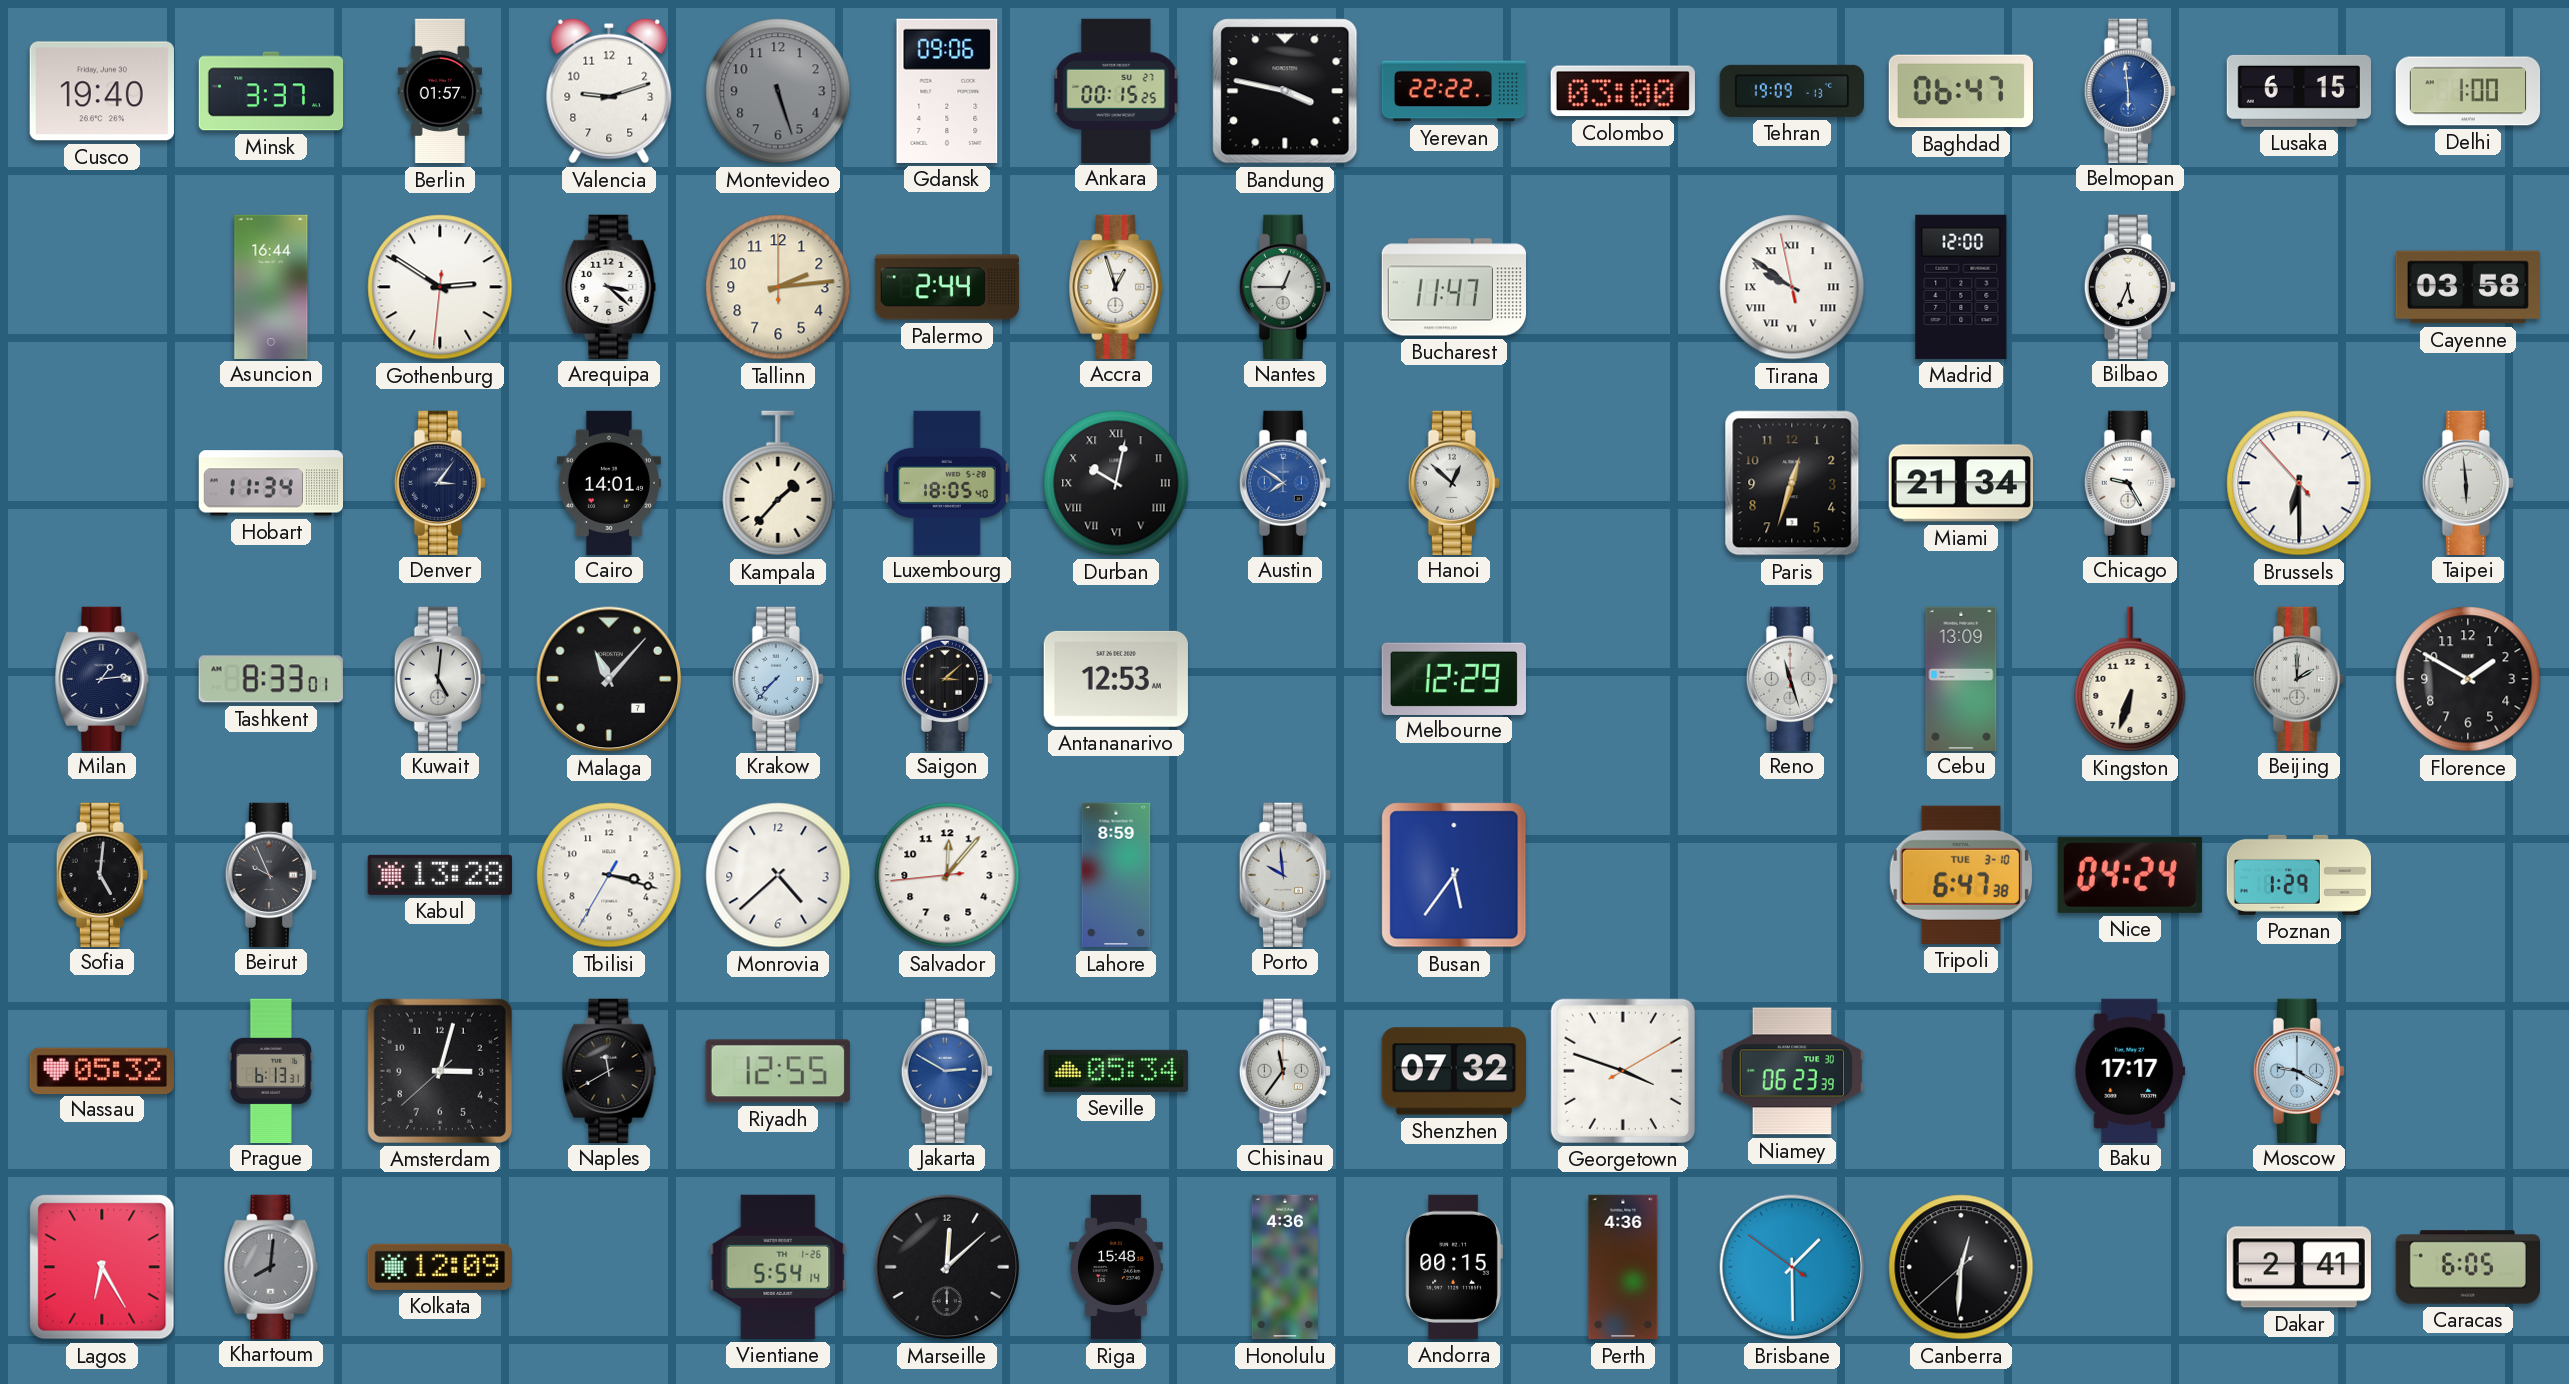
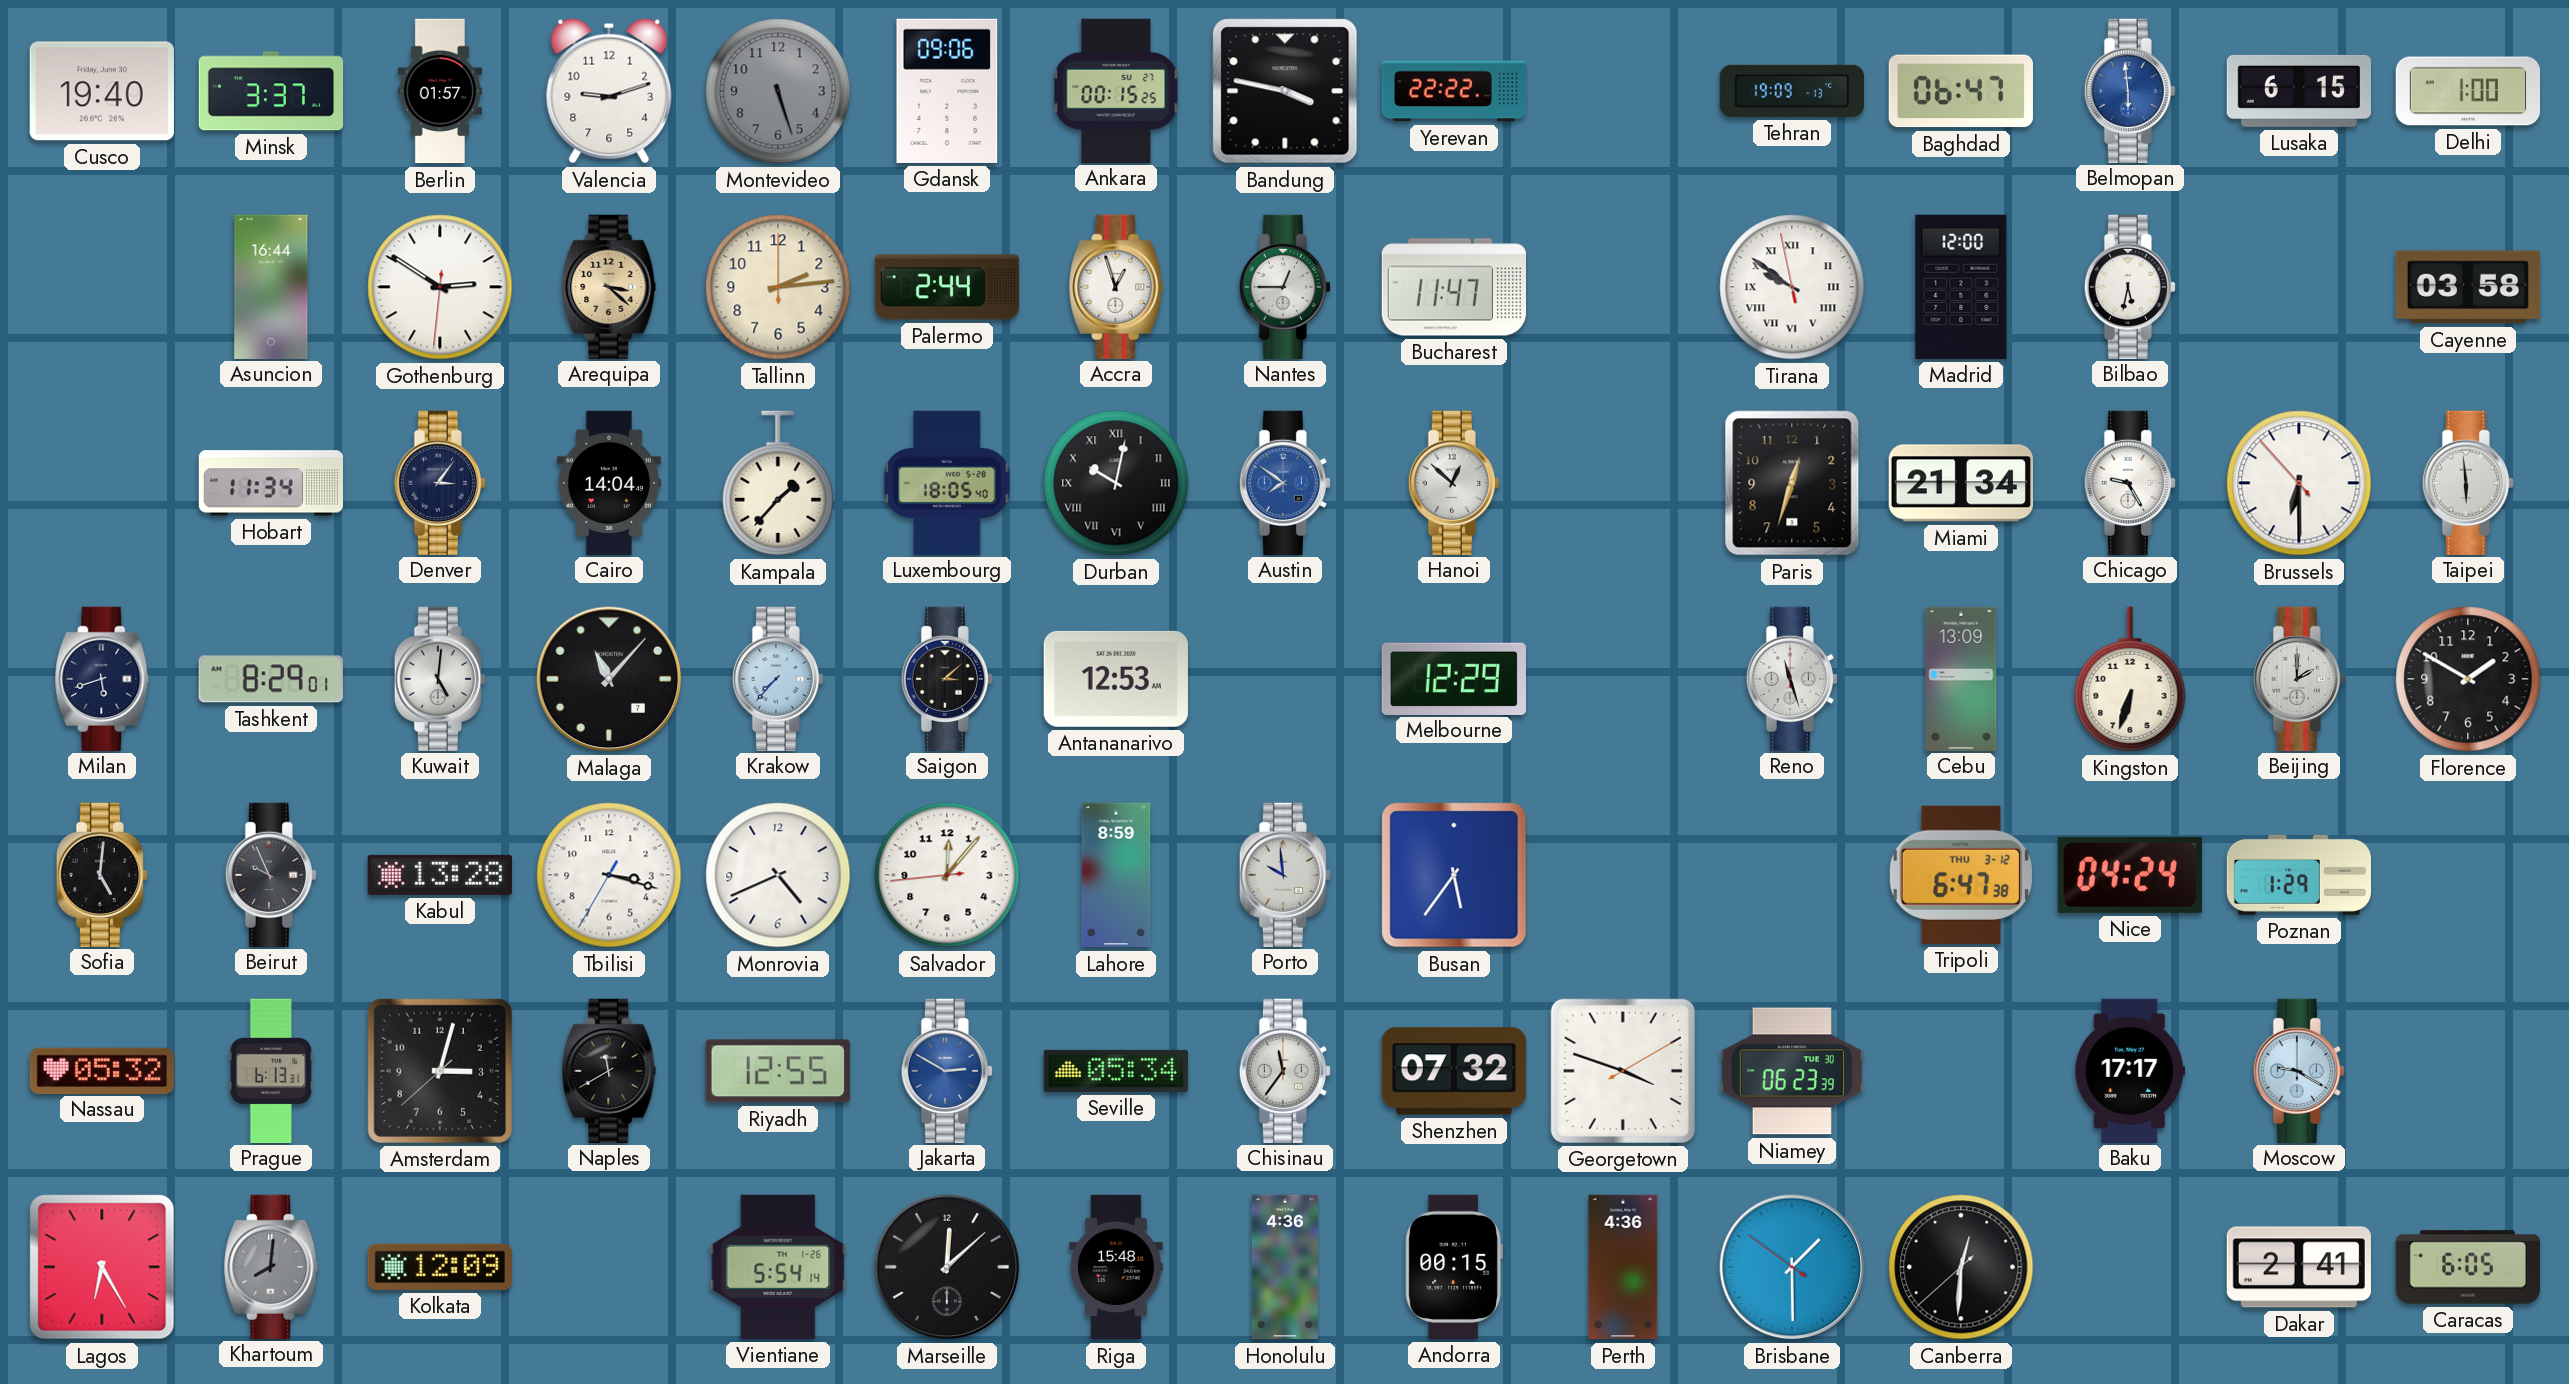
Colombo: 03:00 -> none
Arequipa dial: white -> champagne
Bilbao: 5:34 -> 5:32
Cairo: 14:01 -> 14:04
Milan: 1:14 -> 5:42
Tashkent: 8:33 -> 8:29
Monrovia: 4:38 -> 4:41
Tripoli date: TUE 3-10 -> THU 3-12
